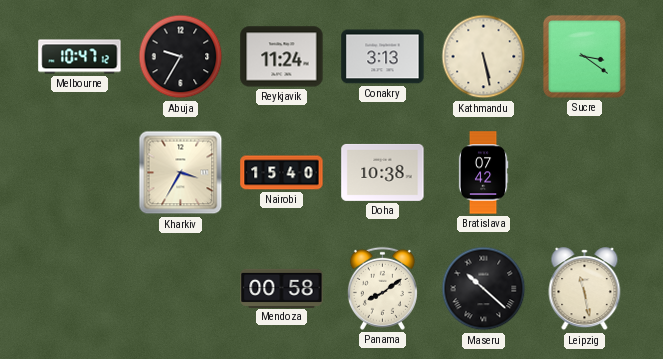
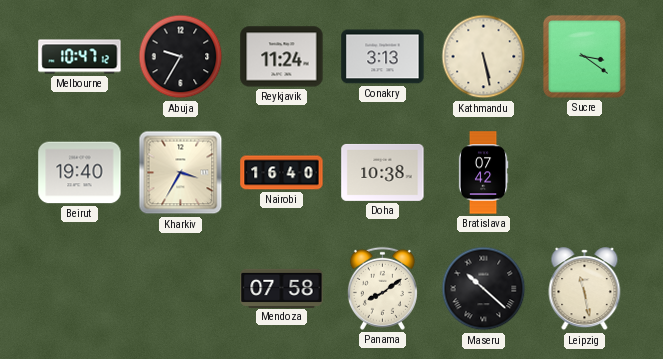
Beirut: none -> 19:40
Nairobi: 15:40 -> 16:40
Mendoza: 00:58 -> 07:58
